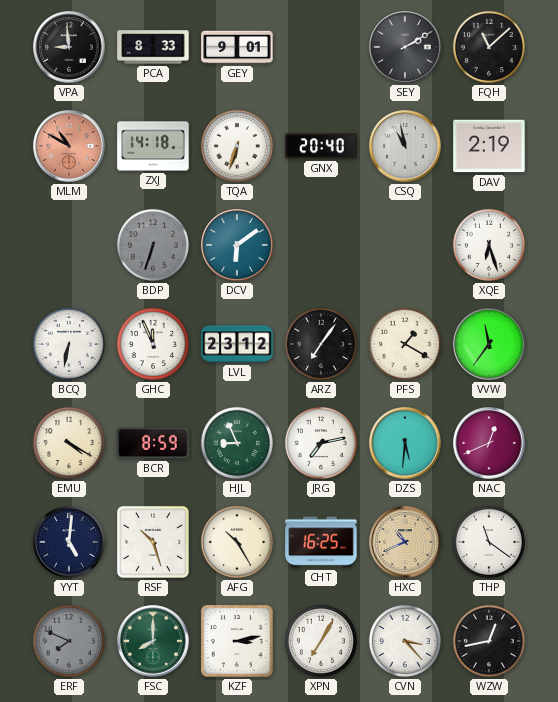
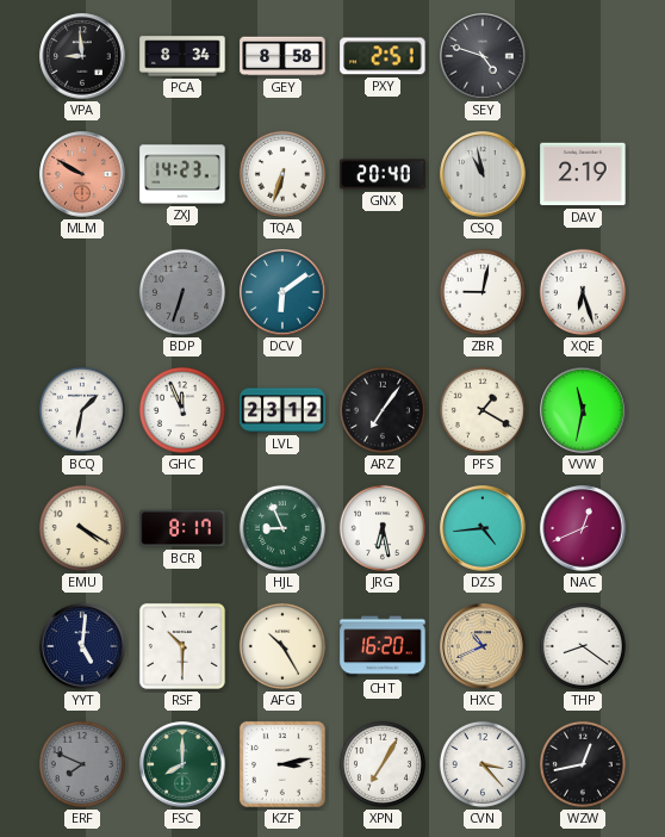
PCA: 8:33 -> 8:34
GEY: 9:01 -> 8:58
PXY: none -> 2:51
SEY: 2:10 -> 4:48
FQH: 11:08 -> none
MLM: 10:50 -> 9:50
ZXJ: 14:18 -> 14:23
ZBR: none -> 9:02
BCQ: 6:32 -> 1:32
VVW: 11:36 -> 11:32
BCR: 8:59 -> 8:17
JRG: 7:13 -> 6:28
DZS: 5:31 -> 4:44
RSF: 10:27 -> 10:30
CHT: 16:25 -> 16:20
THP: 11:21 -> 8:21
